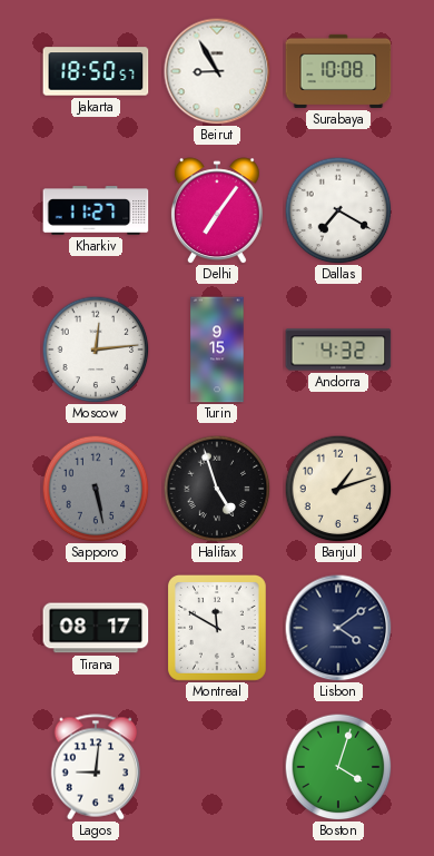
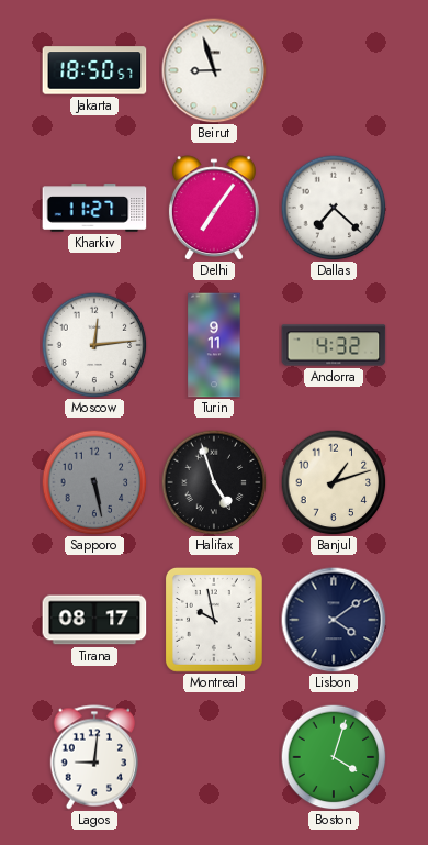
Beirut: 8:55 -> 8:57
Surabaya: 10:08 -> none
Dallas: 7:20 -> 7:22
Turin: 9:15 -> 9:11
Montreal: 11:50 -> 9:58
